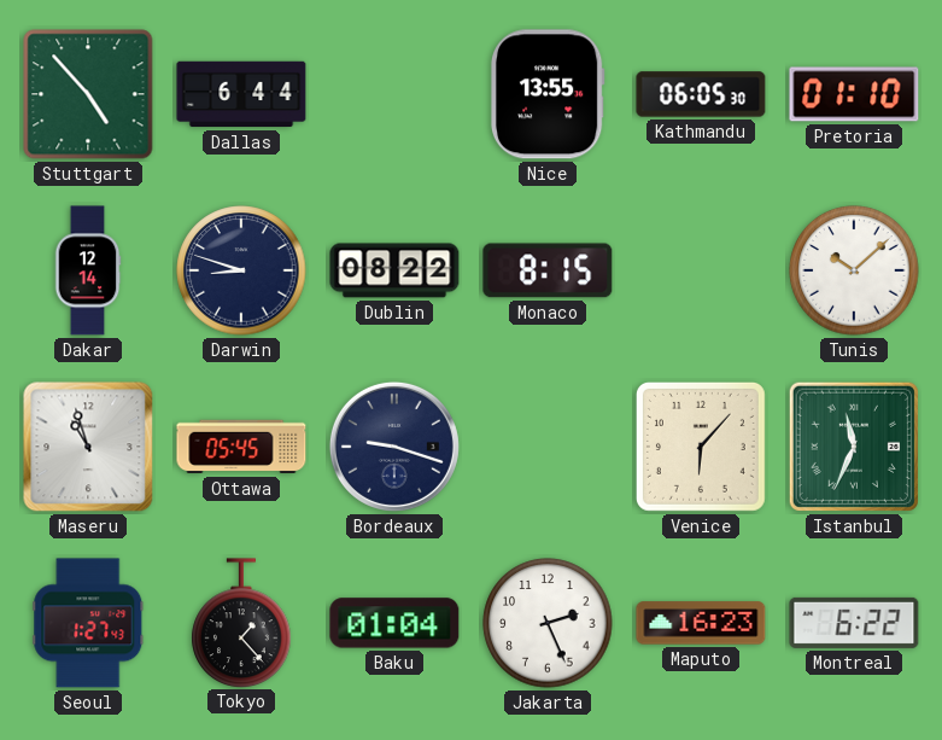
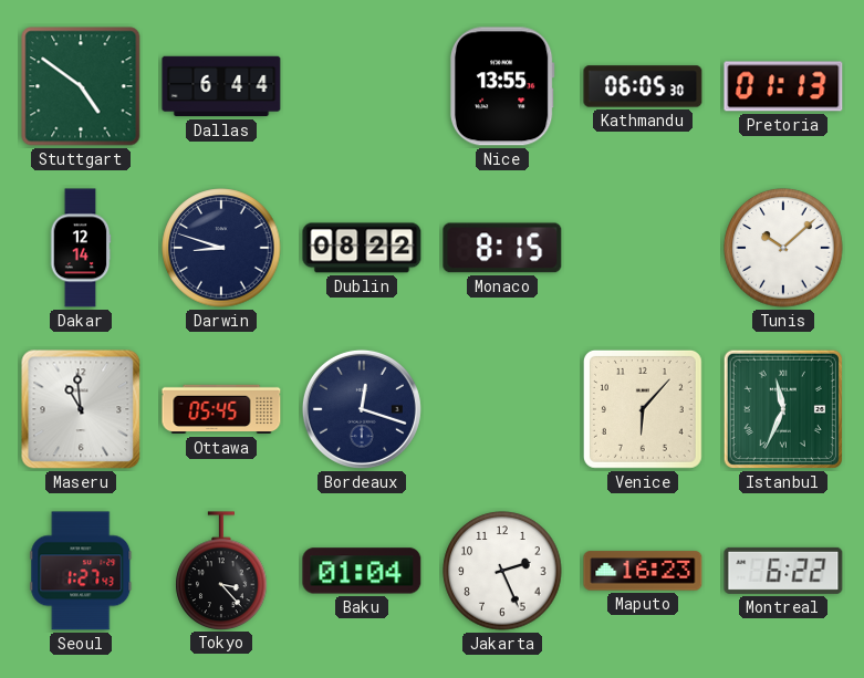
Stuttgart: 4:53 -> 4:51
Pretoria: 01:10 -> 01:13
Maseru: 10:57 -> 10:59
Bordeaux: 9:18 -> 12:18
Tokyo: 1:23 -> 3:23
